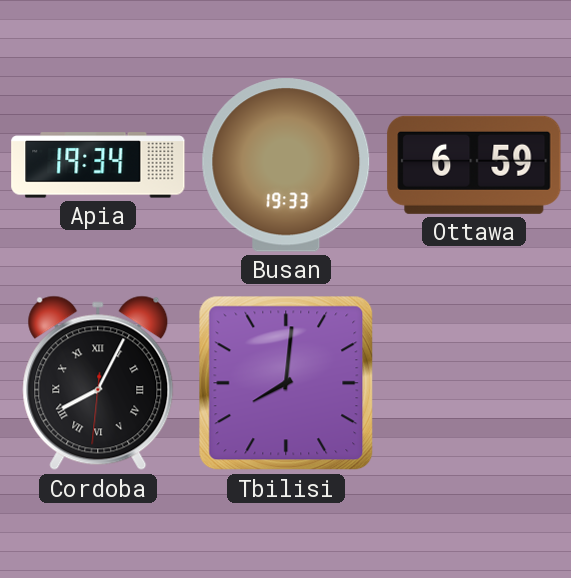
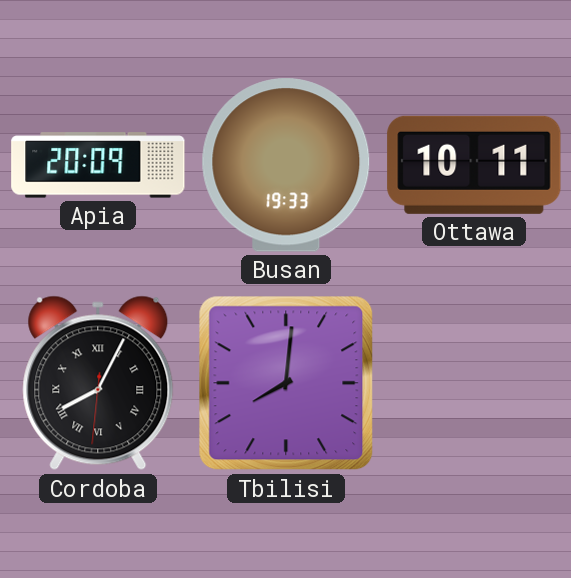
Apia: 19:34 -> 20:09
Ottawa: 6:59 -> 10:11
